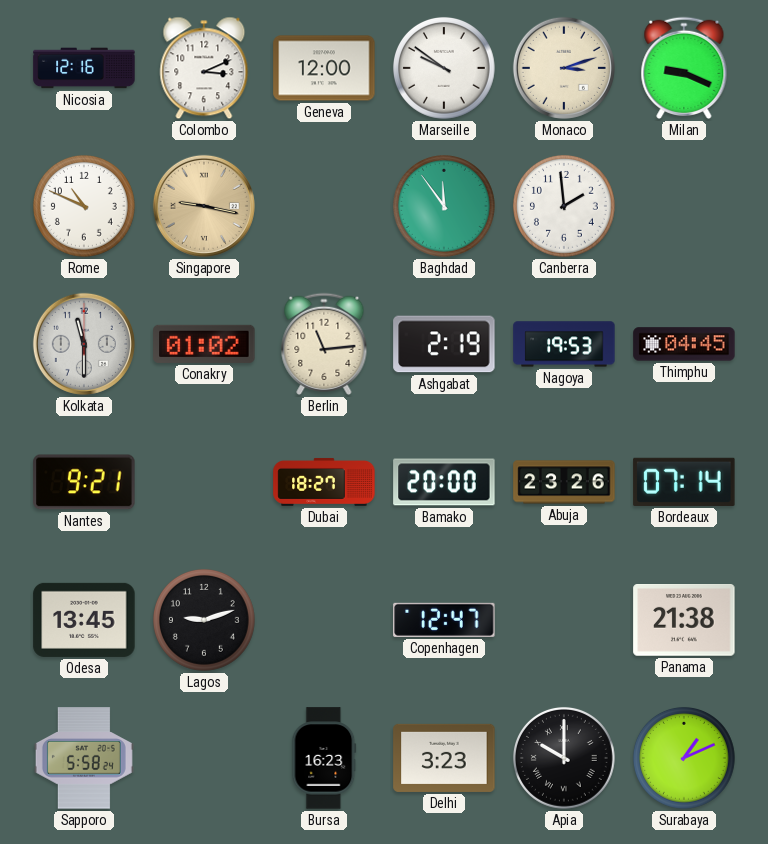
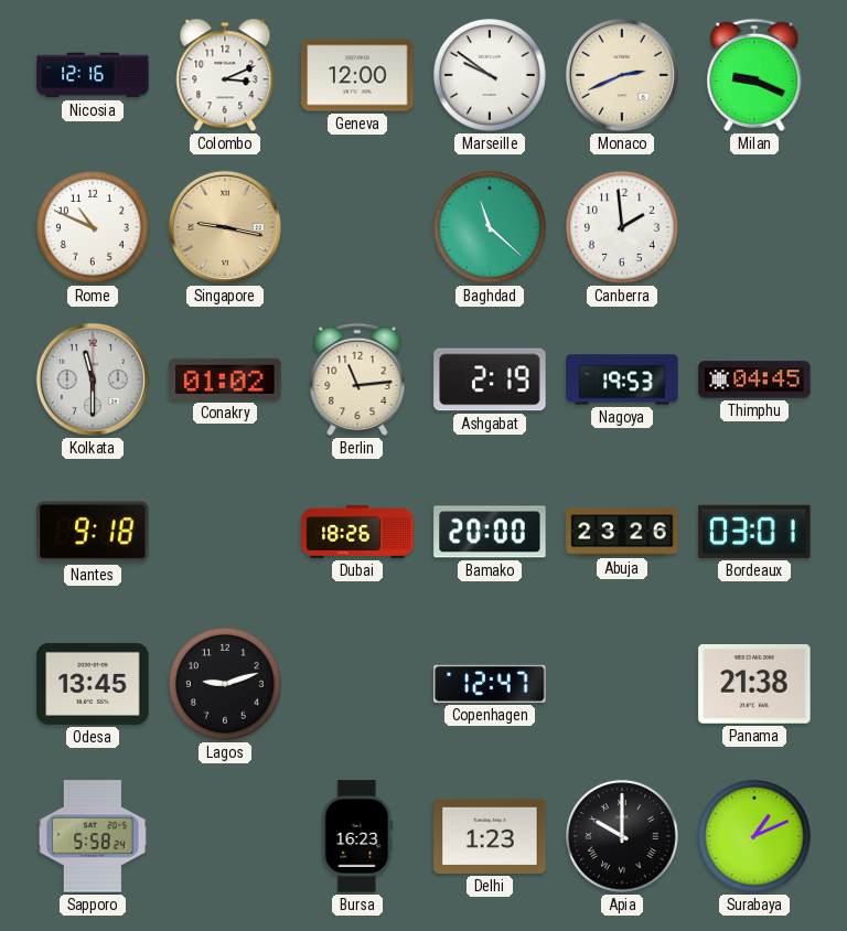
Monaco: 3:12 -> 2:41
Baghdad: 11:54 -> 11:22
Nantes: 9:21 -> 9:18
Dubai: 18:27 -> 18:26
Bordeaux: 07:14 -> 03:01
Delhi: 3:23 -> 1:23
